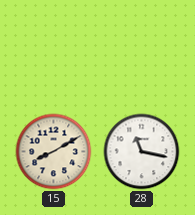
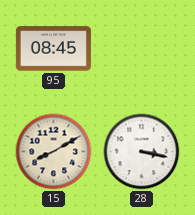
95: none -> 08:45
28: 11:17 -> 3:17
